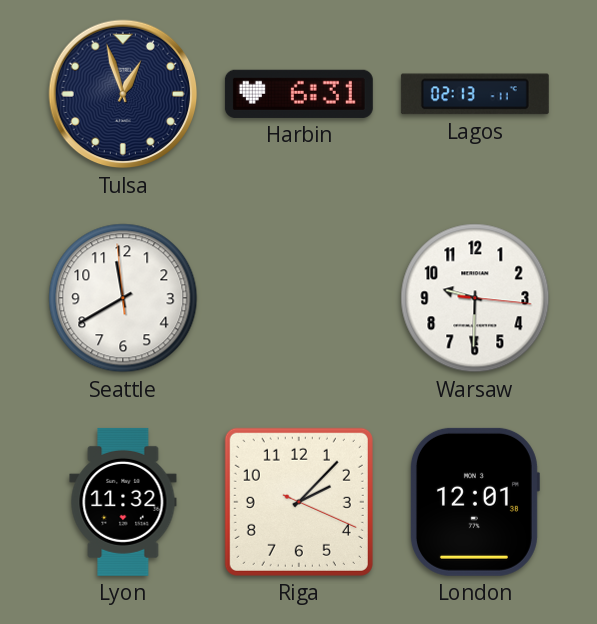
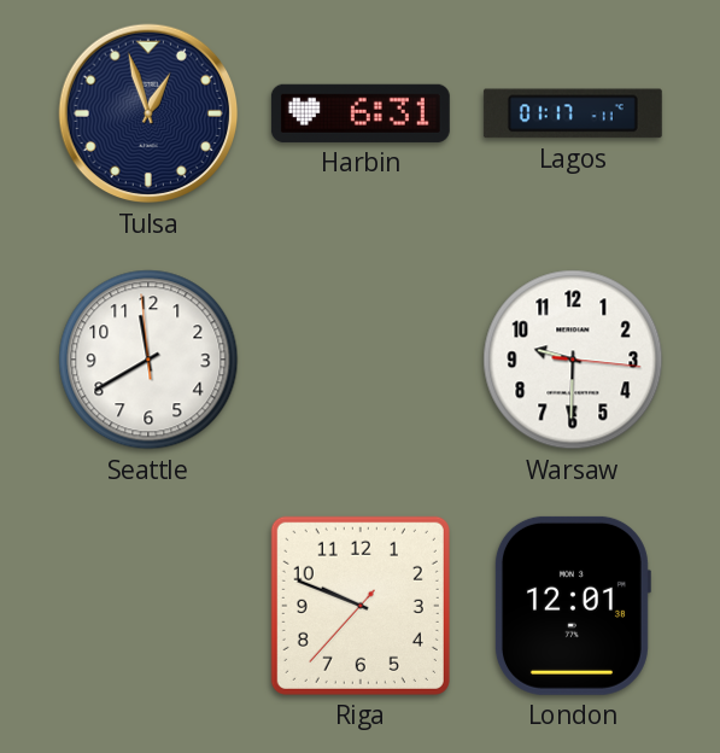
Lagos: 02:13 -> 01:17
Lyon: 11:32 -> none
Riga: 2:07 -> 9:48
